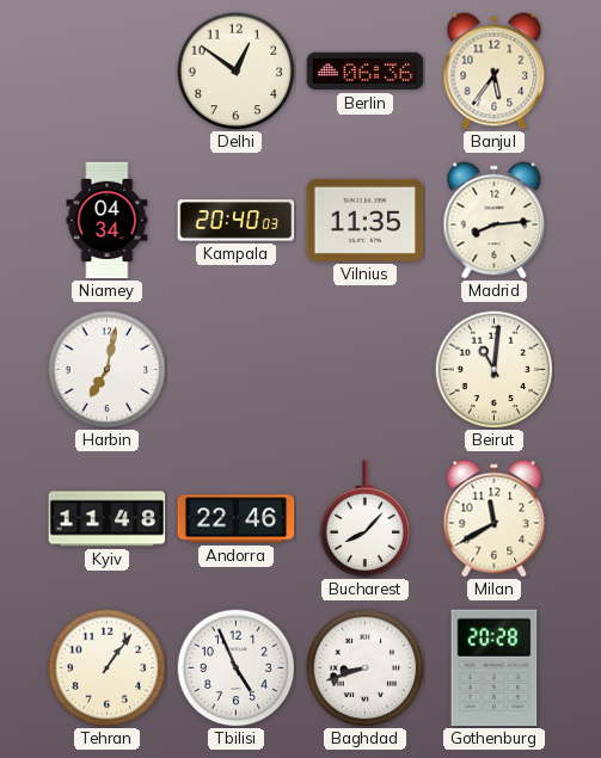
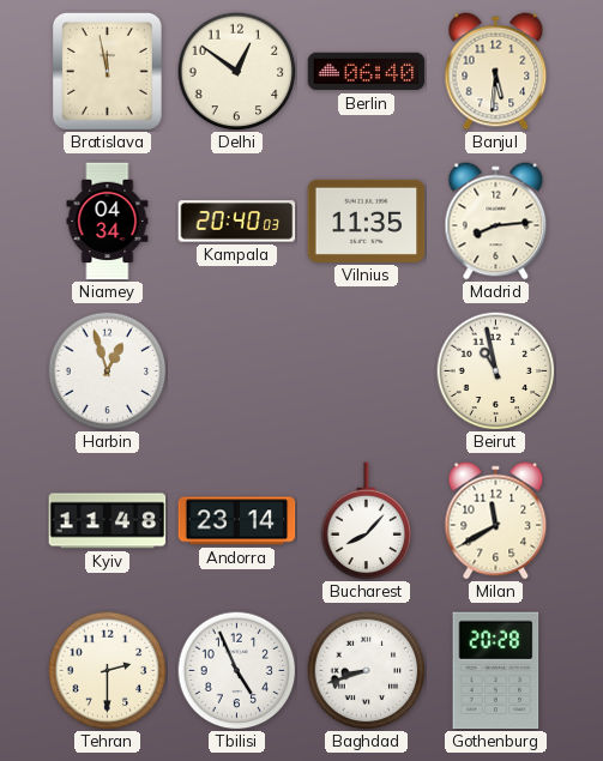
Bratislava: none -> 11:58
Berlin: 06:36 -> 06:40
Banjul: 5:36 -> 5:31
Harbin: 7:02 -> 12:57
Beirut: 11:01 -> 10:58
Andorra: 22:46 -> 23:14
Tehran: 1:06 -> 2:30
